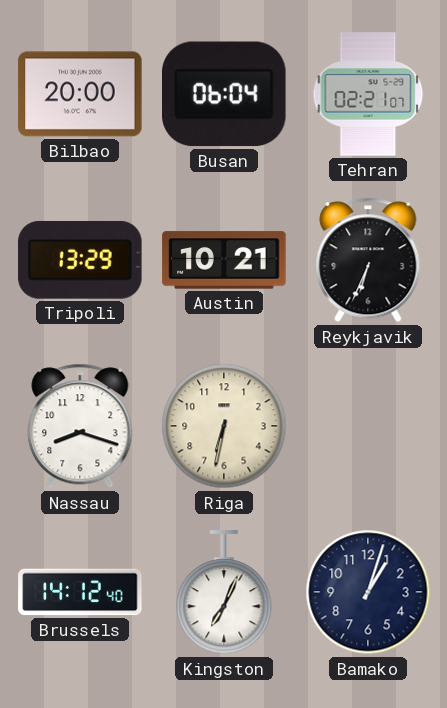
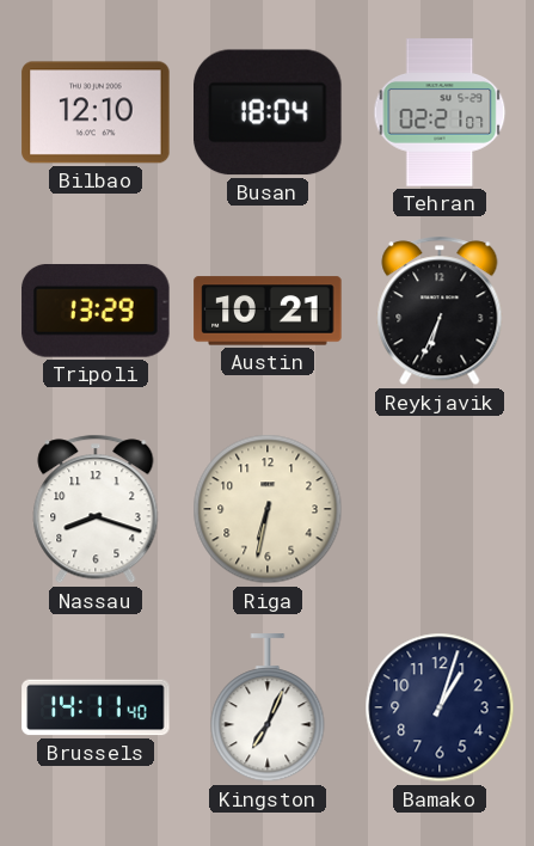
Bilbao: 20:00 -> 12:10
Busan: 06:04 -> 18:04
Brussels: 14:12 -> 14:11
